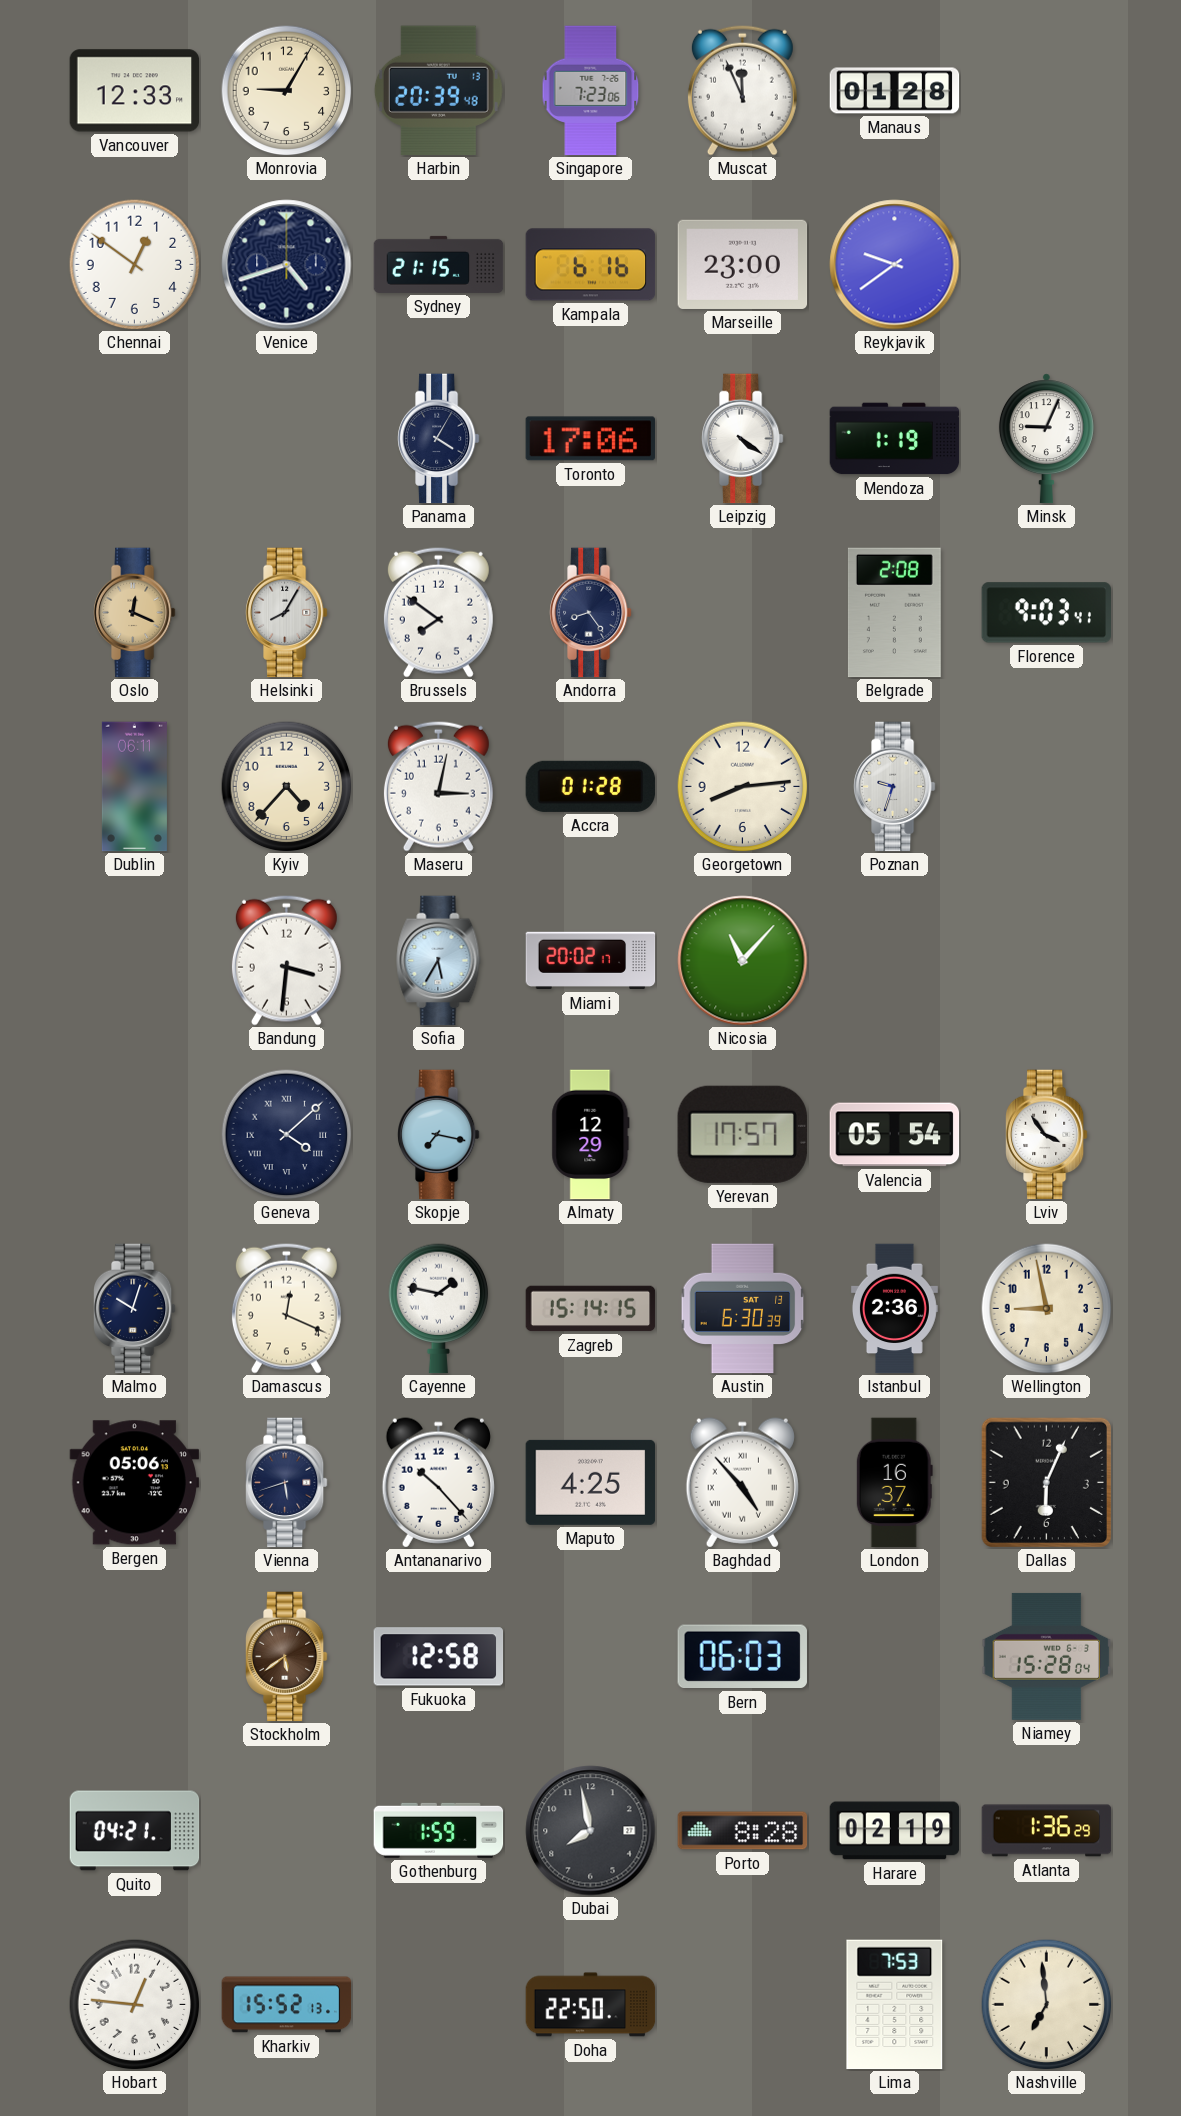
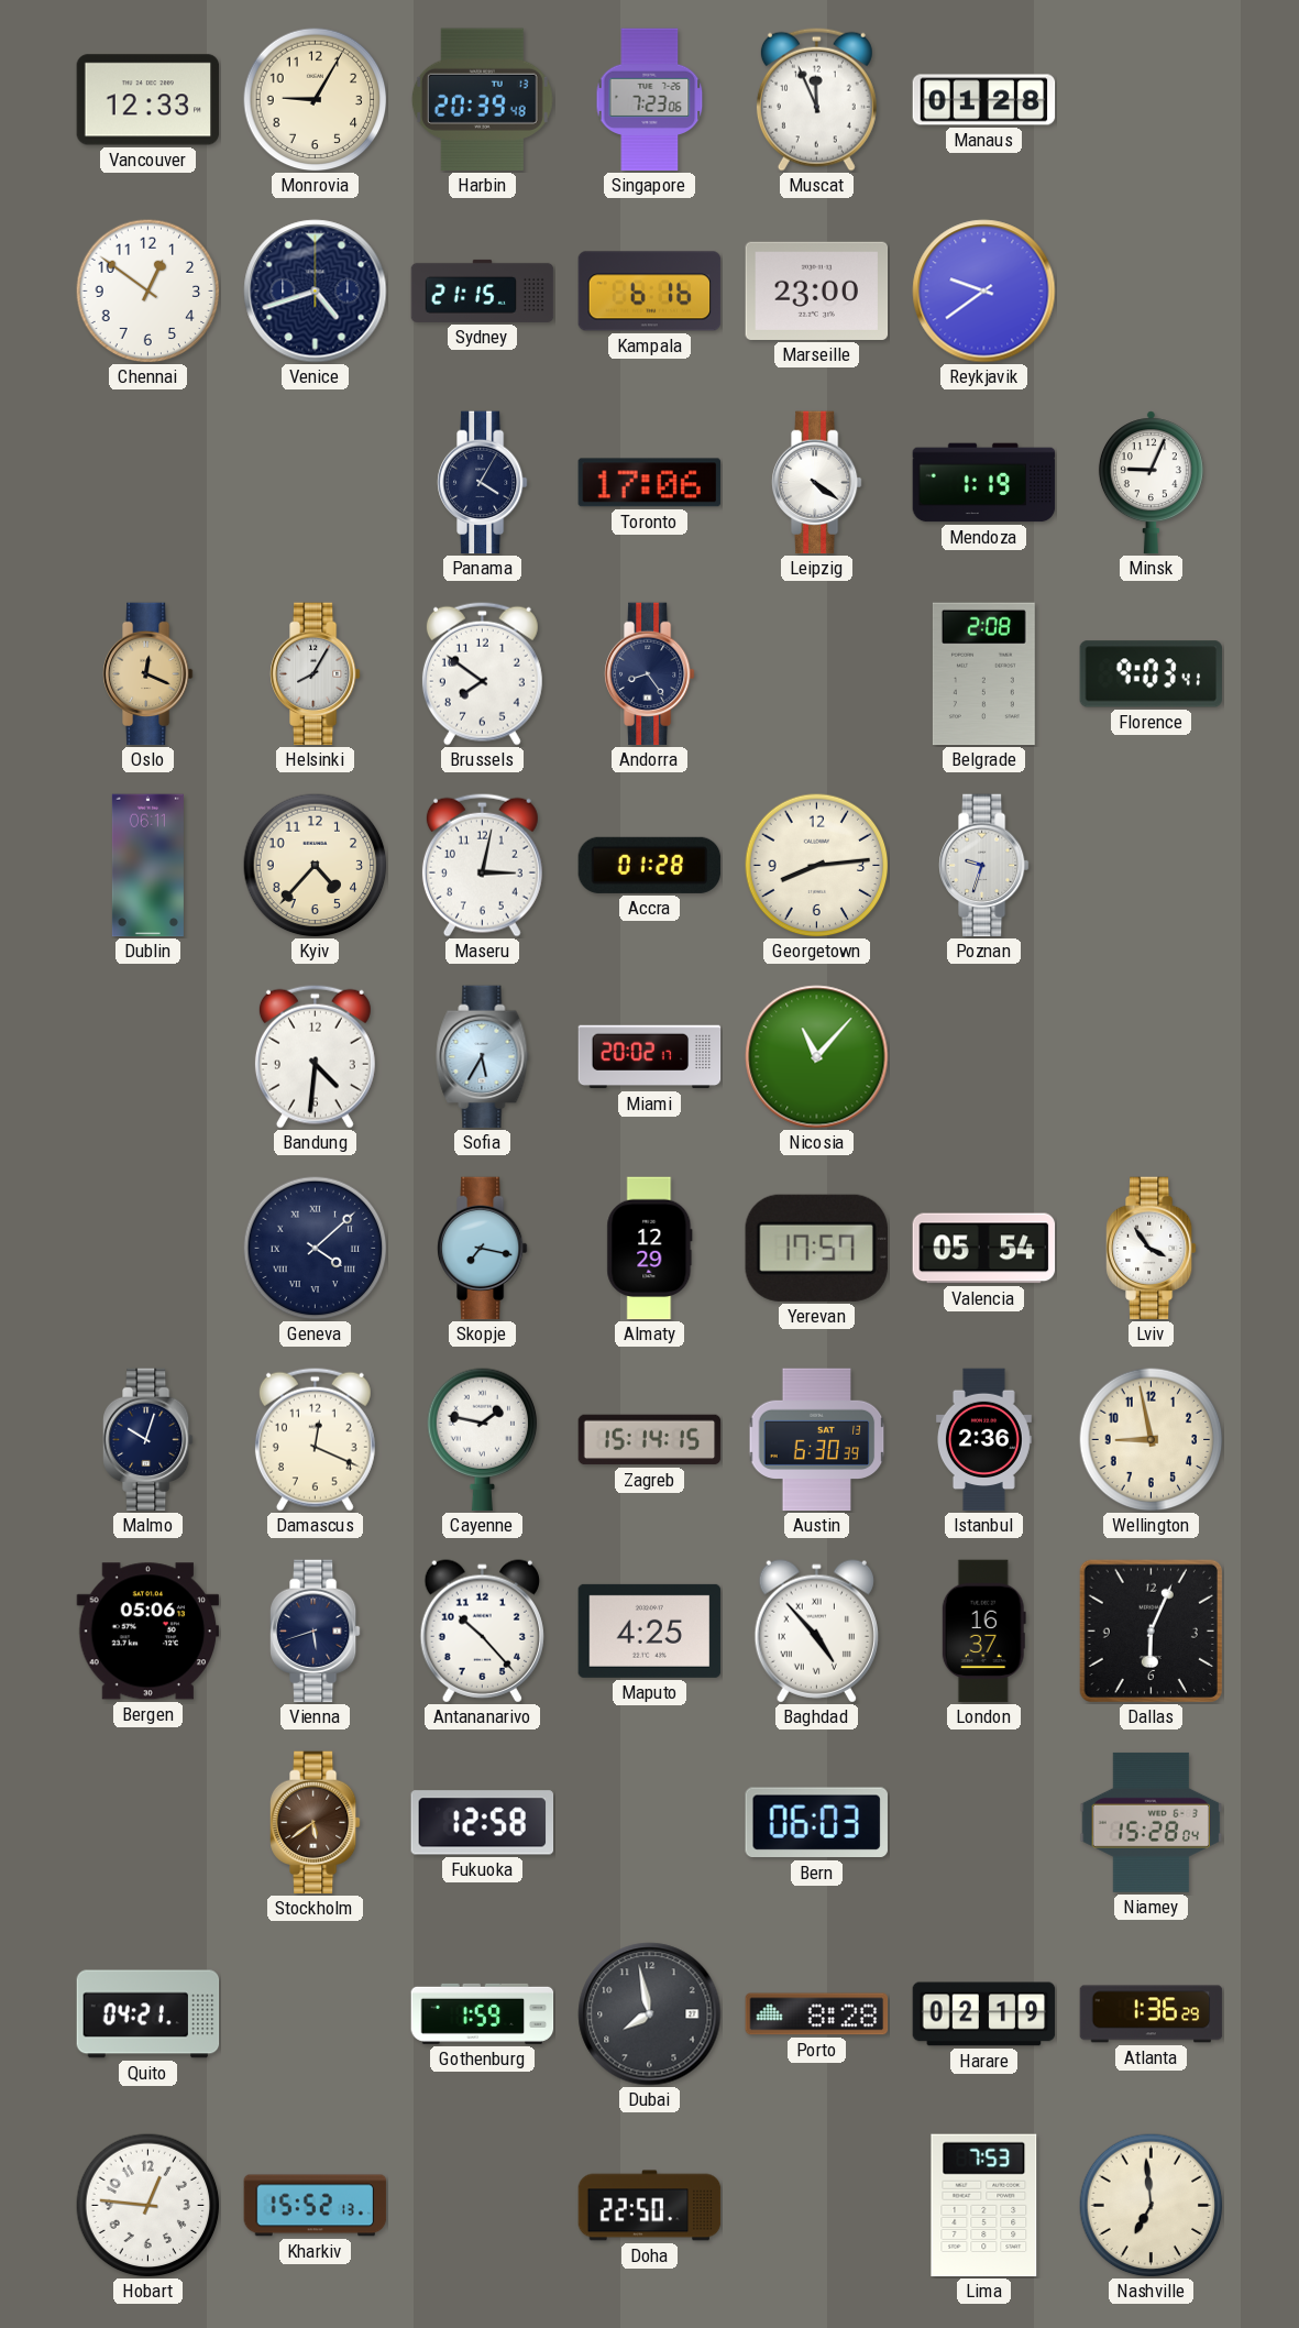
Bandung: 3:31 -> 4:31
